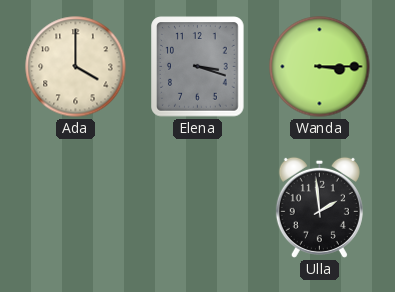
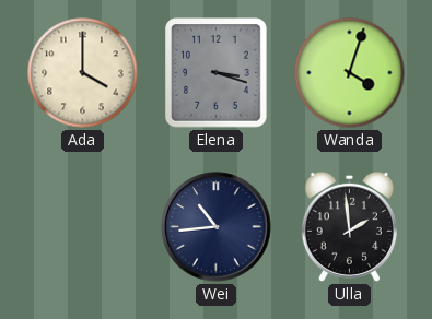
Wanda: 3:15 -> 4:03
Wei: none -> 10:44
